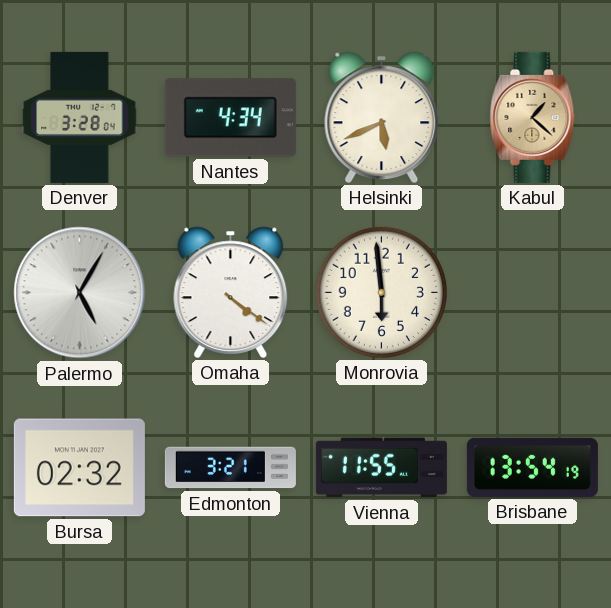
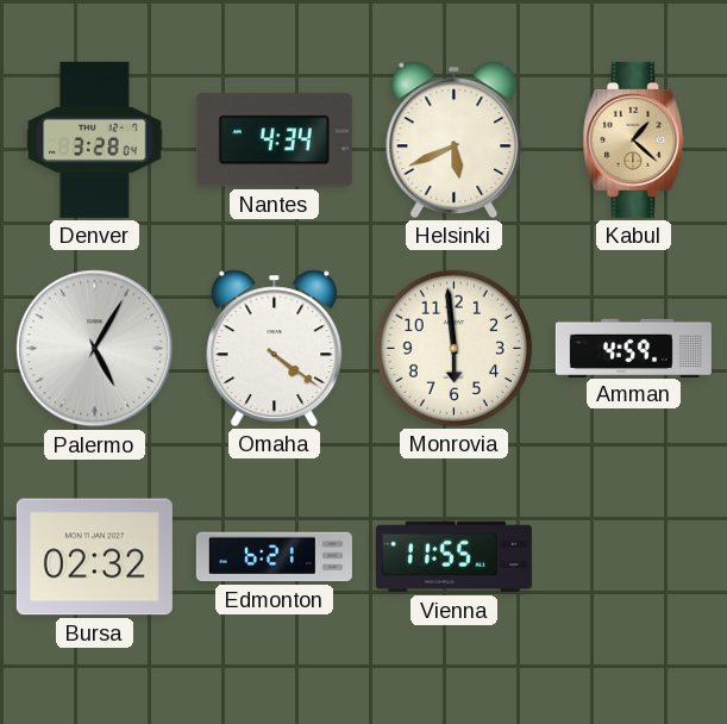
Amman: none -> 4:59
Edmonton: 3:21 -> 6:21
Brisbane: 13:54 -> none
